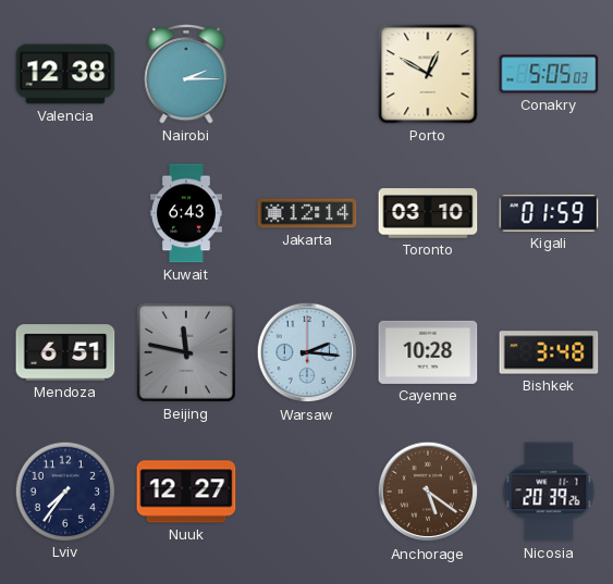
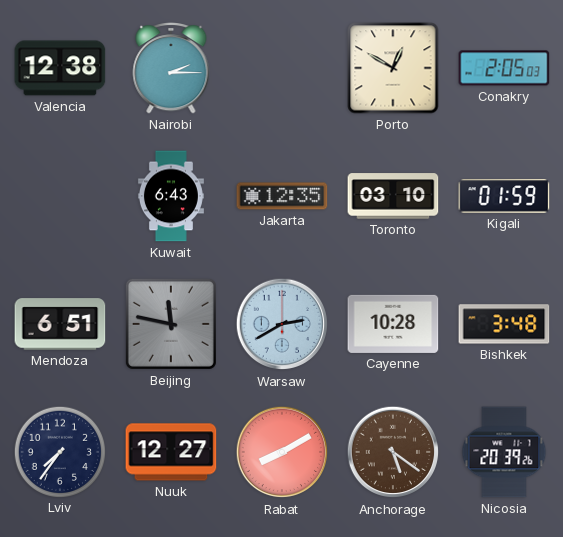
Conakry: 5:05 -> 2:05
Jakarta: 12:14 -> 12:35
Warsaw: 2:16 -> 2:40
Rabat: none -> 8:10
